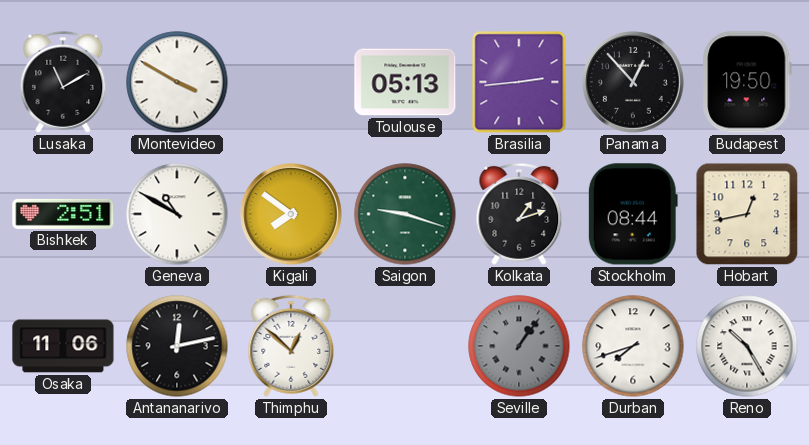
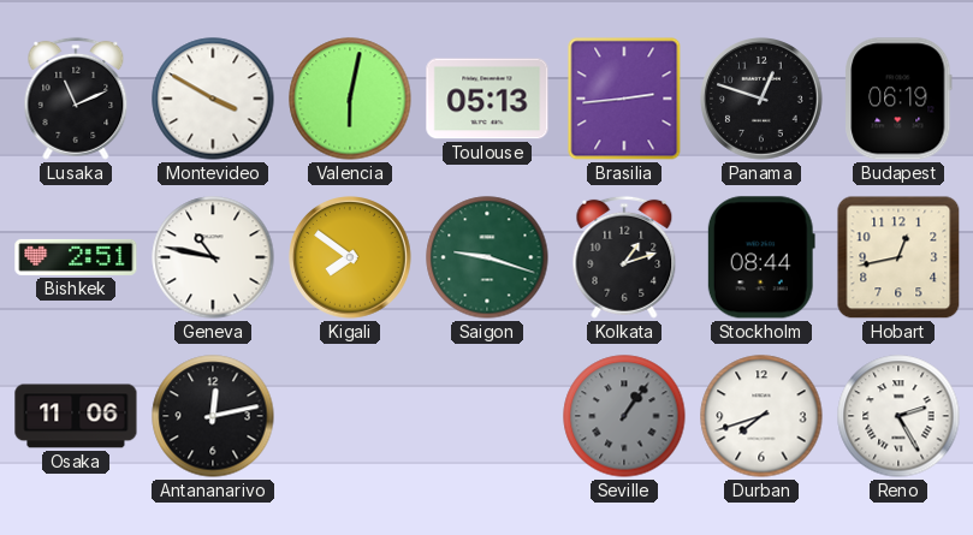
Lusaka: 11:10 -> 11:11
Valencia: none -> 6:02
Panama: 12:53 -> 12:48
Budapest: 19:50 -> 06:19
Geneva: 10:50 -> 10:47
Thimphu: 12:52 -> none
Reno: 10:25 -> 2:25
